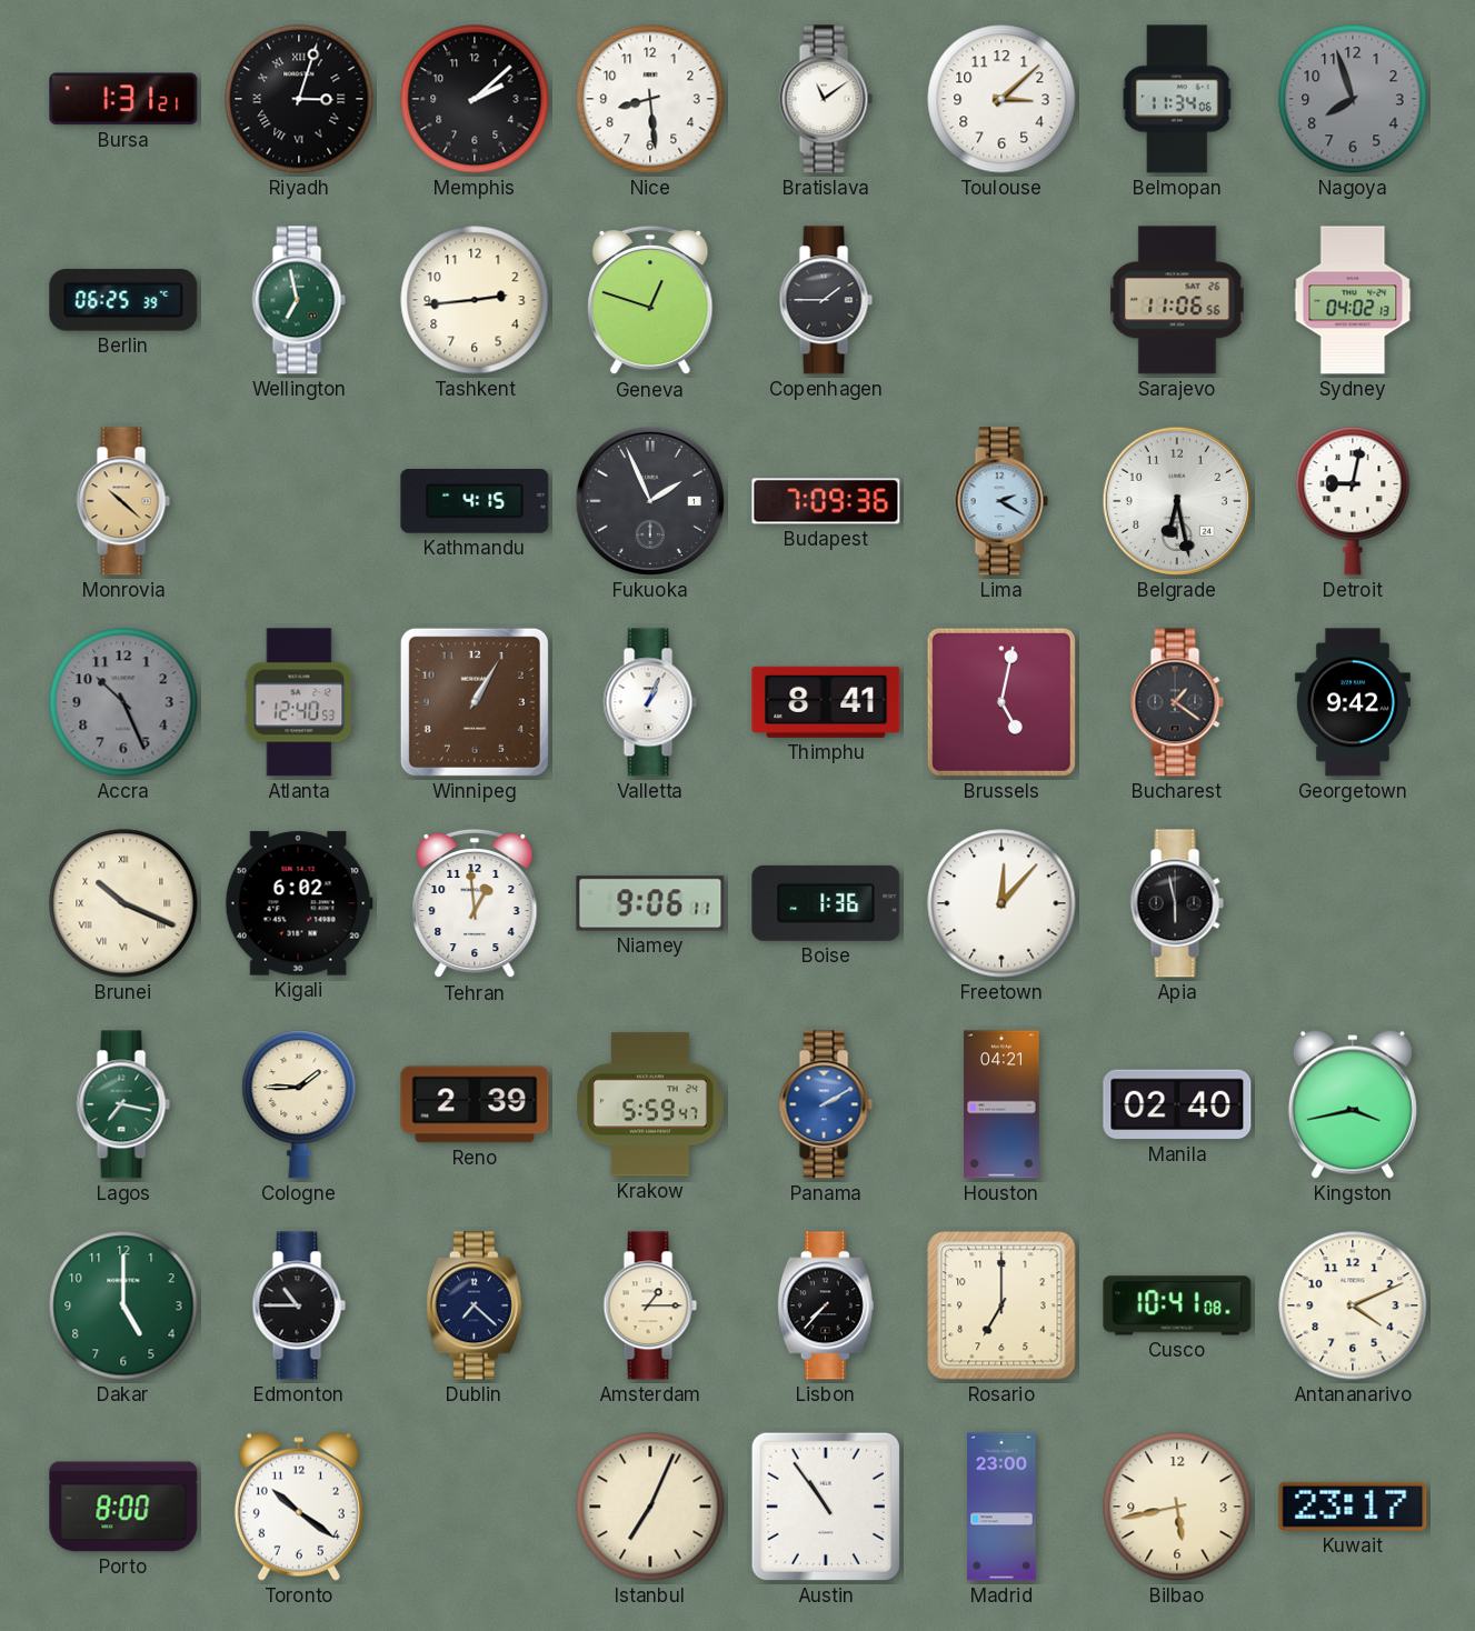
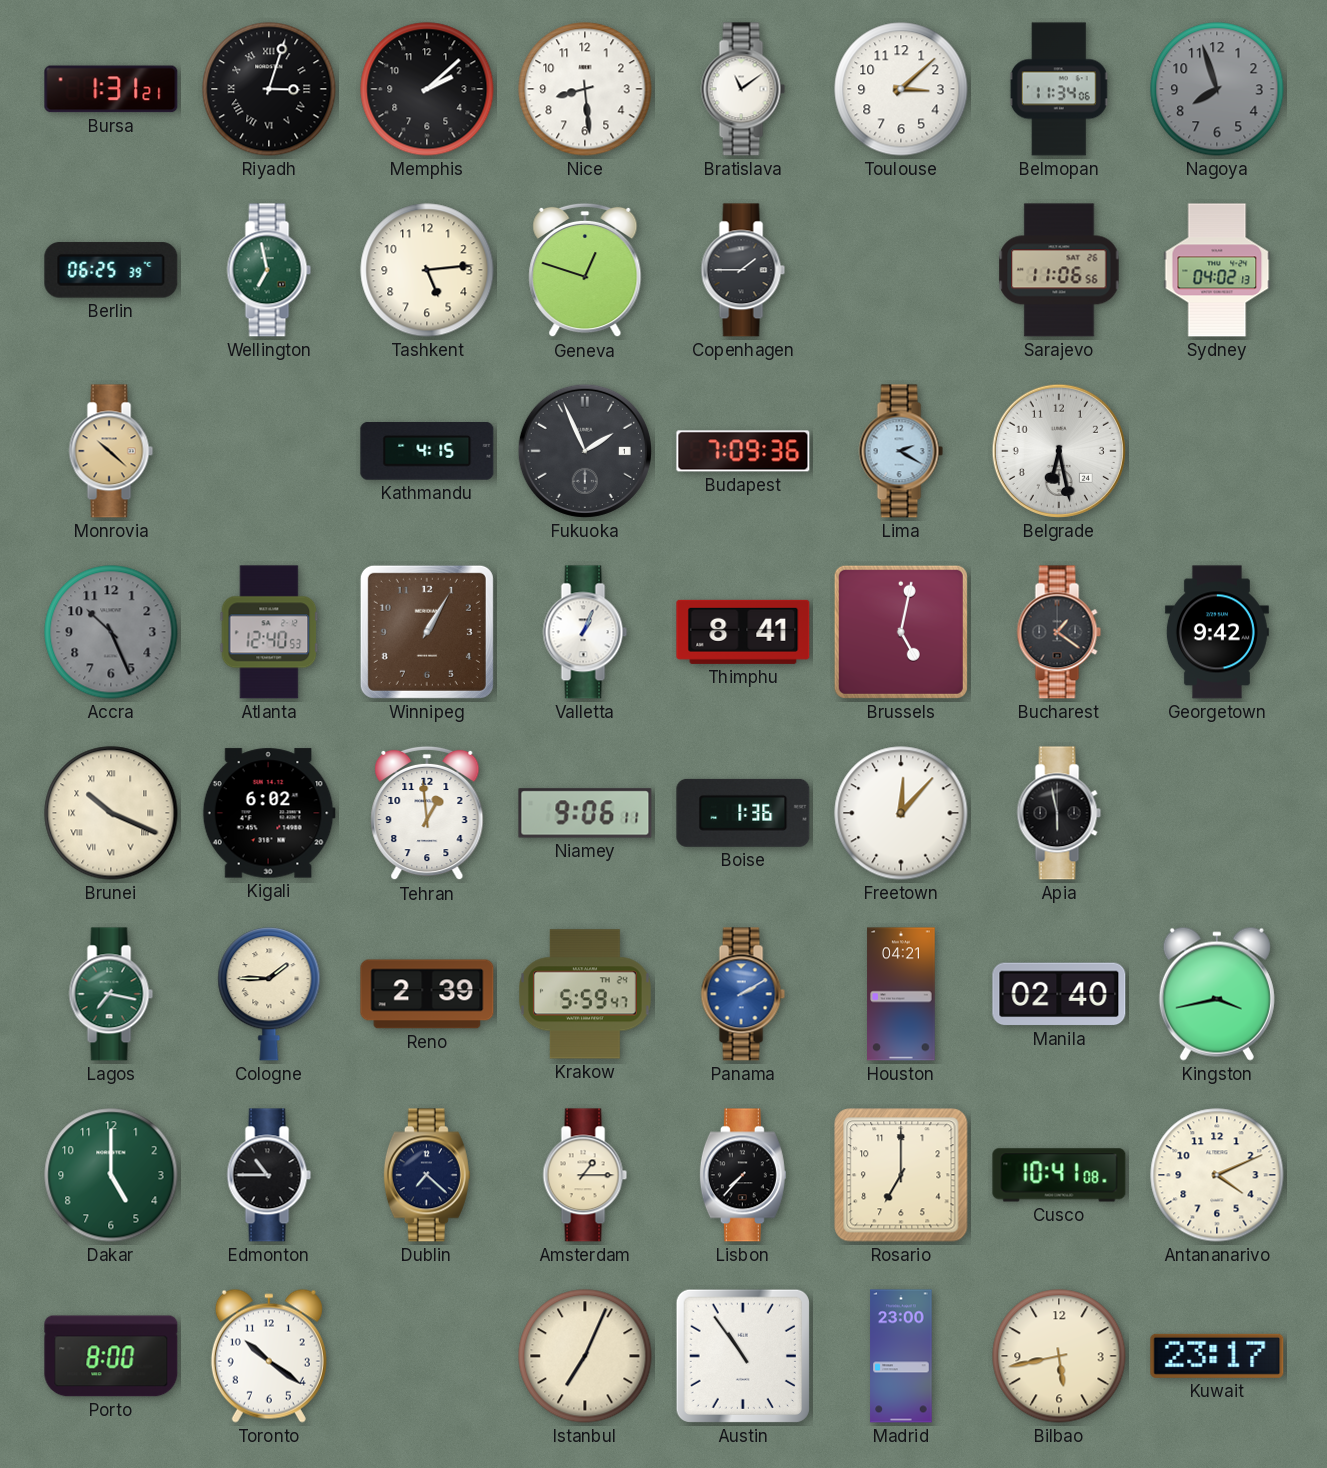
Tashkent: 2:44 -> 5:14
Detroit: 9:02 -> none
